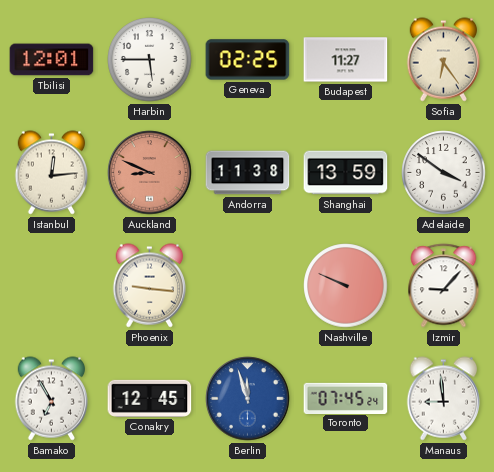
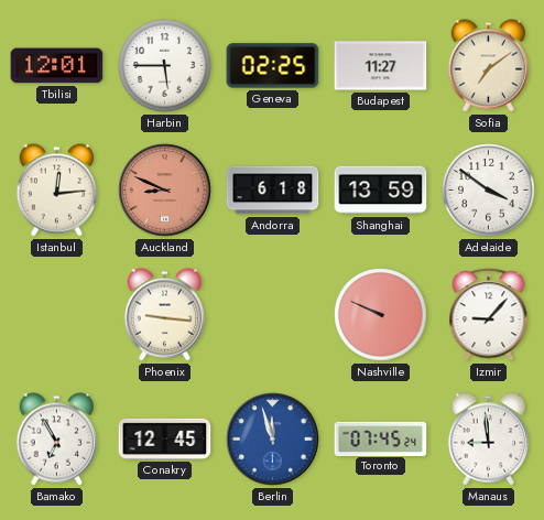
Sofia: 6:24 -> 7:09
Andorra: 11:38 -> 6:18
